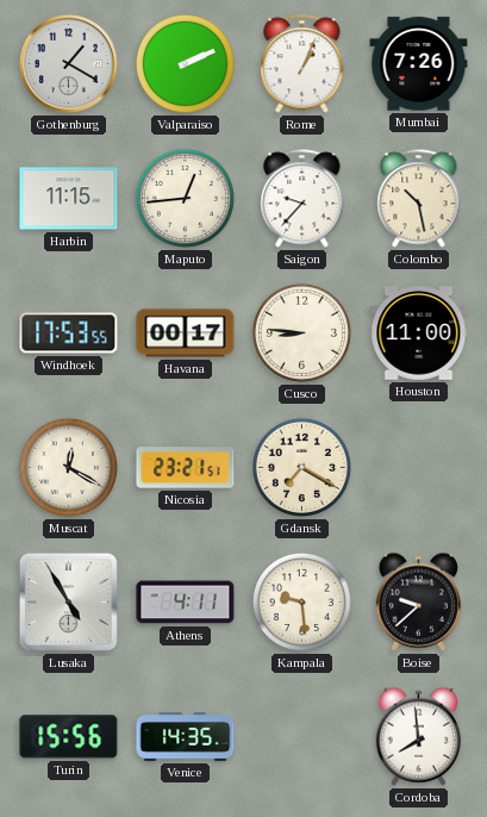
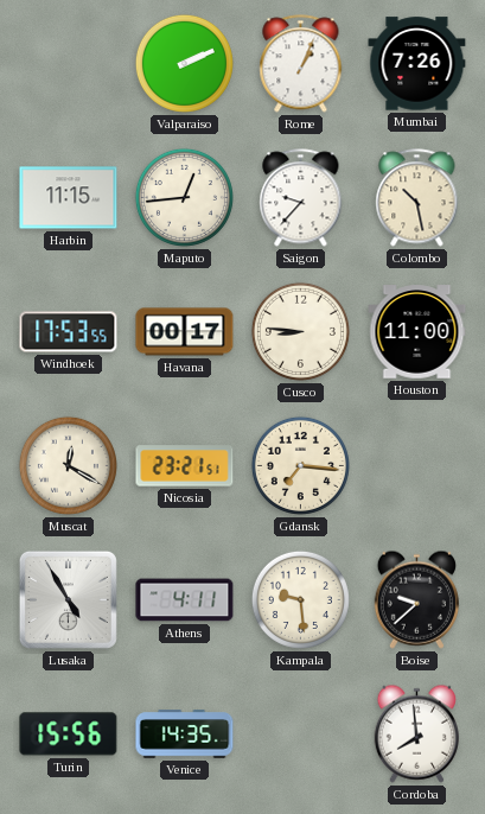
Gothenburg: 1:20 -> none
Gdansk: 7:20 -> 7:16
